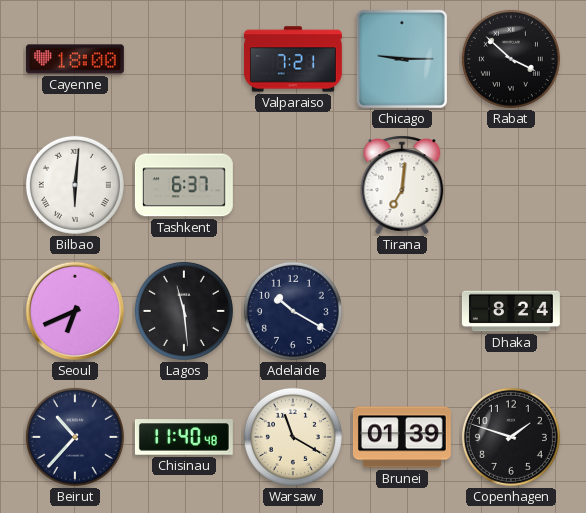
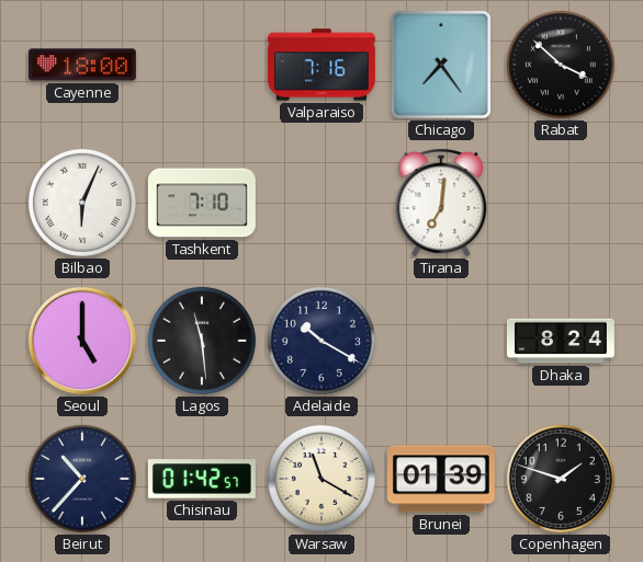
Valparaiso: 7:21 -> 7:16
Chicago: 9:15 -> 7:24
Bilbao: 6:01 -> 6:04
Tashkent: 6:37 -> 7:10
Seoul: 6:41 -> 5:00
Chisinau: 11:40 -> 01:42
